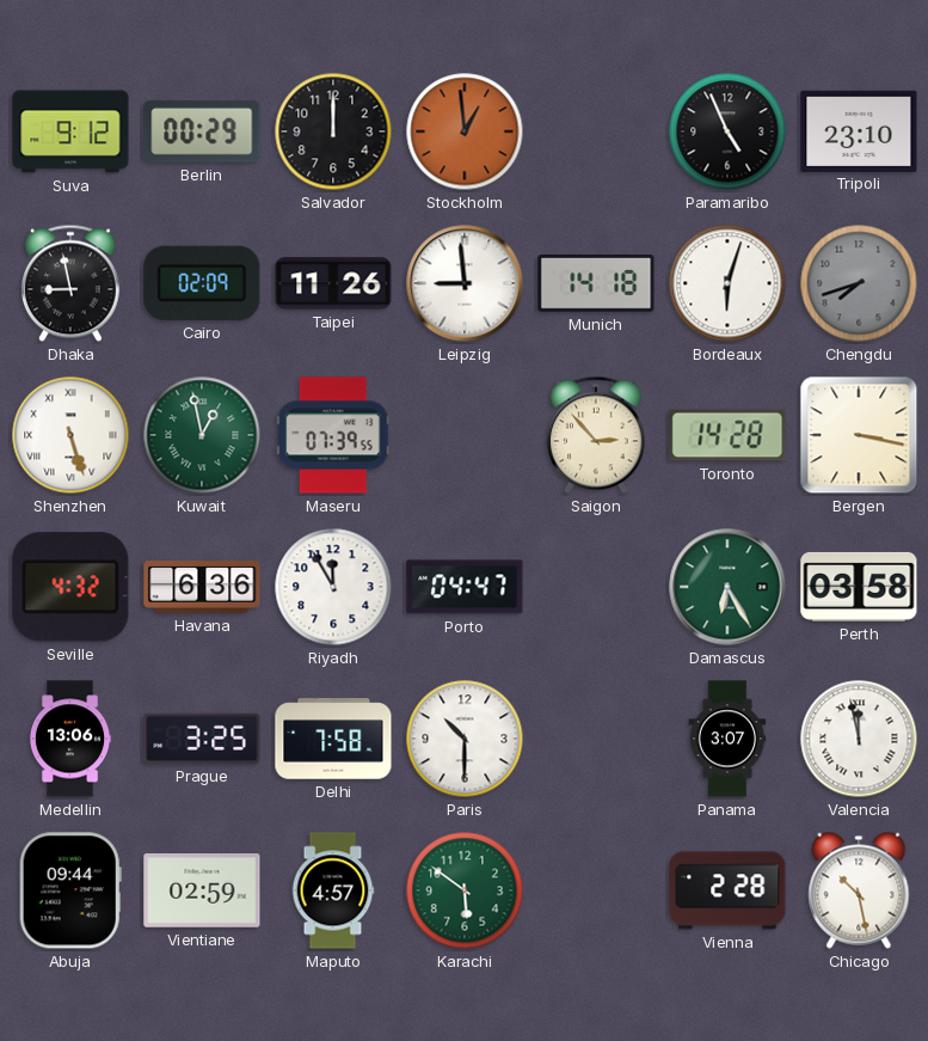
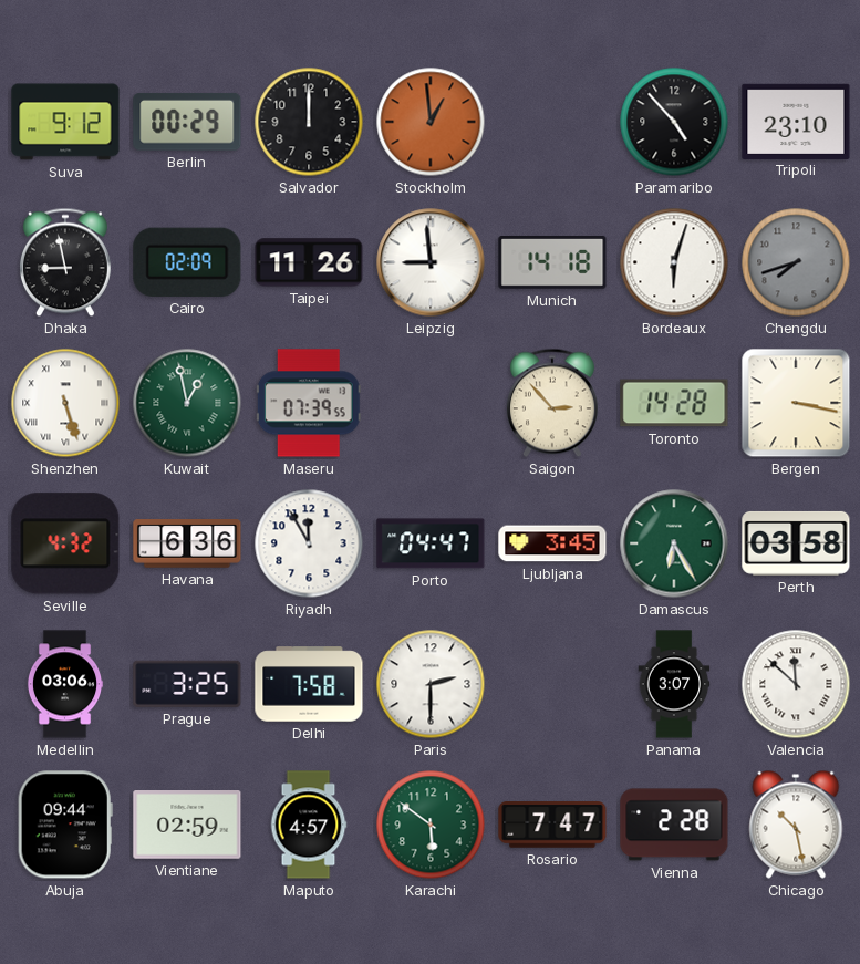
Paramaribo: 4:56 -> 4:53
Ljubljana: none -> 3:45
Medellin: 13:06 -> 03:06
Paris: 10:30 -> 2:30
Valencia: 11:58 -> 11:52
Rosario: none -> 7:47
